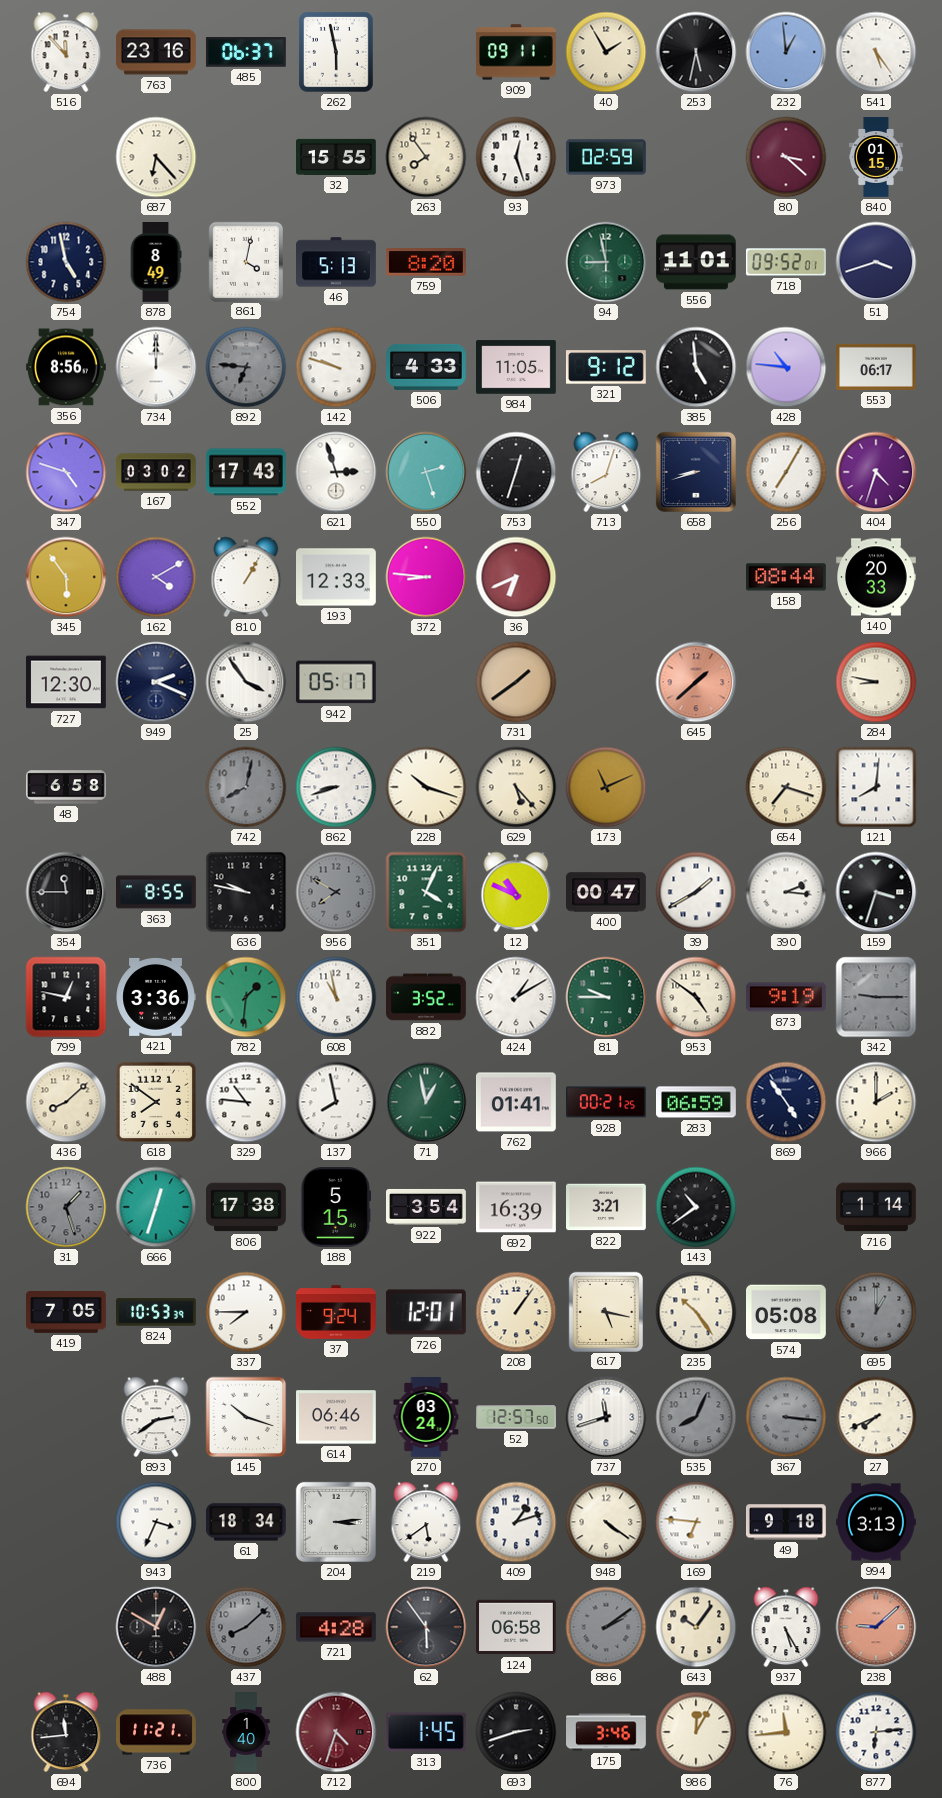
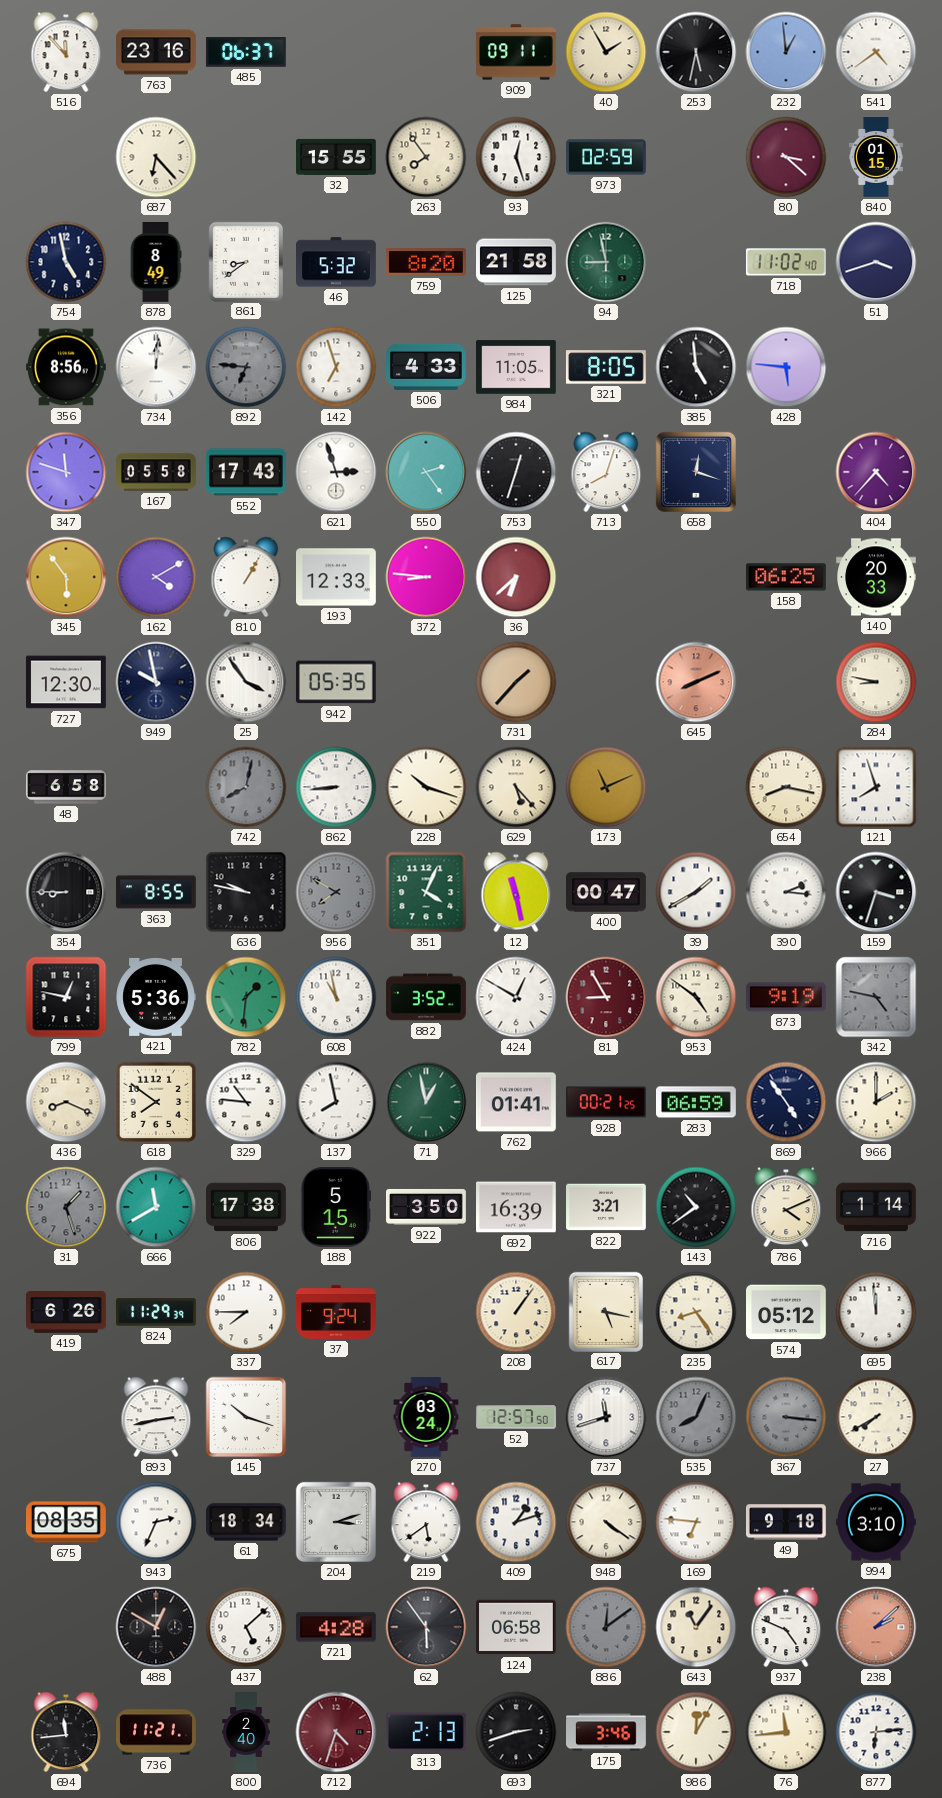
262: 5:58 -> none
541: 5:24 -> 4:39
861: 4:02 -> 8:39
46: 5:13 -> 5:32
125: none -> 21:58
556: 11:01 -> none
718: 09:52 -> 11:02
734: 12:00 -> 12:01
142: 9:48 -> 6:57
321: 9:12 -> 8:05
428: 10:46 -> 5:46
553: 06:17 -> none
347: 4:48 -> 11:48
167: 03:02 -> 05:58
550: 2:27 -> 2:24
658: 8:42 -> 12:18
256: 7:05 -> none
404: 4:33 -> 4:37
36: 6:41 -> 6:38
158: 08:44 -> 06:25
949: 2:19 -> 9:58
942: 05:17 -> 05:35
731: 1:39 -> 1:37
645: 1:38 -> 8:11
862: 8:42 -> 8:44
654: 7:18 -> 8:17
121: 8:01 -> 7:57
354: 11:45 -> 8:45
12: 10:49 -> 11:28
421: 3:36 -> 5:36
424: 1:10 -> 12:50
81: 9:45 -> 8:55
81 dial: green -> burgundy
342: 9:15 -> 4:47
436: 8:08 -> 8:19
666: 12:33 -> 11:40
922: 3:54 -> 3:50
786: none -> 4:11
419: 7:05 -> 6:26
824: 10:53 -> 11:29
726: 12:01 -> none
235: 10:24 -> 8:24
574: 05:08 -> 05:12
695: 1:00 -> 11:59
695 dial: grey -> white
893: 2:39 -> 2:43
614: 06:46 -> none
27: 7:41 -> 7:40
675: none -> 08:35
943: 3:34 -> 2:34
204: 3:14 -> 3:12
994: 3:13 -> 3:10
437: 8:08 -> 5:08
437 dial: grey -> white
886: 2:09 -> 12:09
643: 10:06 -> 11:06
937: 5:25 -> 4:49
238: 9:08 -> 2:08
800: 1:40 -> 2:40
313: 1:45 -> 2:13
